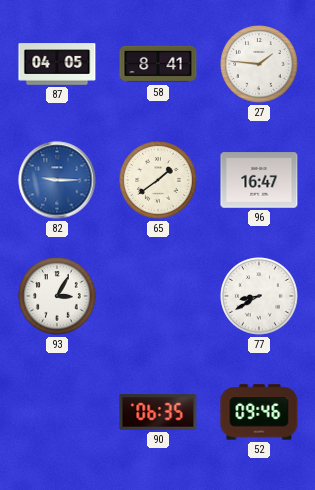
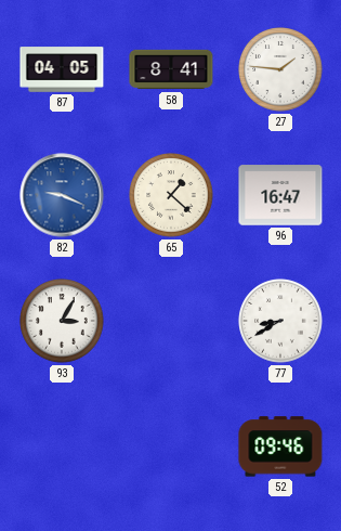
82: 9:15 -> 9:19
65: 1:39 -> 1:22
90: 06:35 -> none
